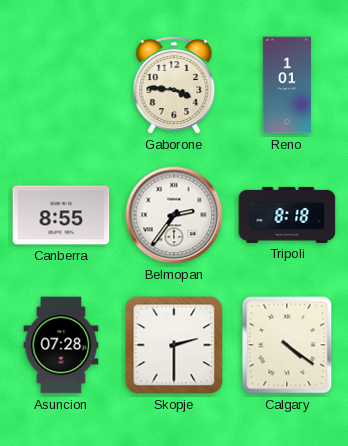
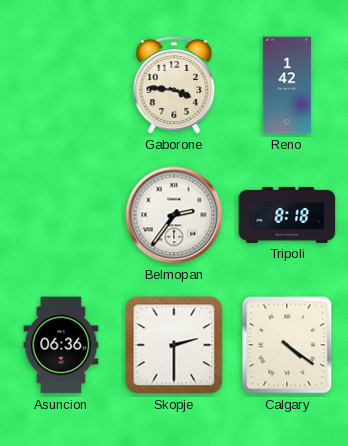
Reno: 1:01 -> 1:42
Canberra: 8:55 -> none
Asuncion: 07:28 -> 06:36
